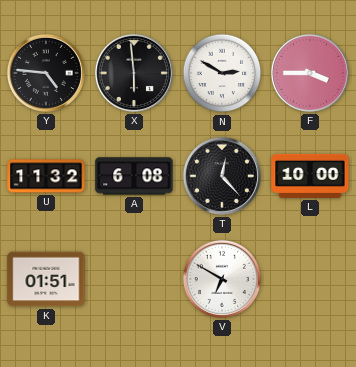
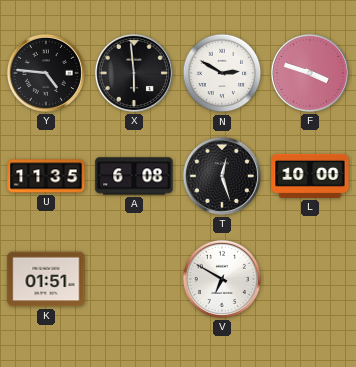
F: 3:45 -> 3:48
U: 11:32 -> 11:35
T: 12:23 -> 12:27
